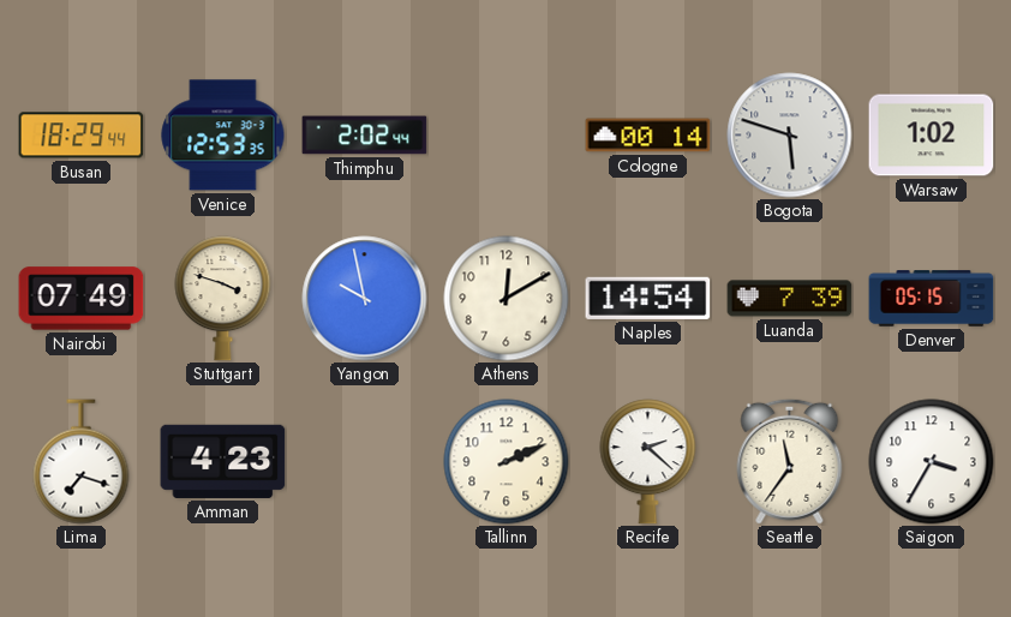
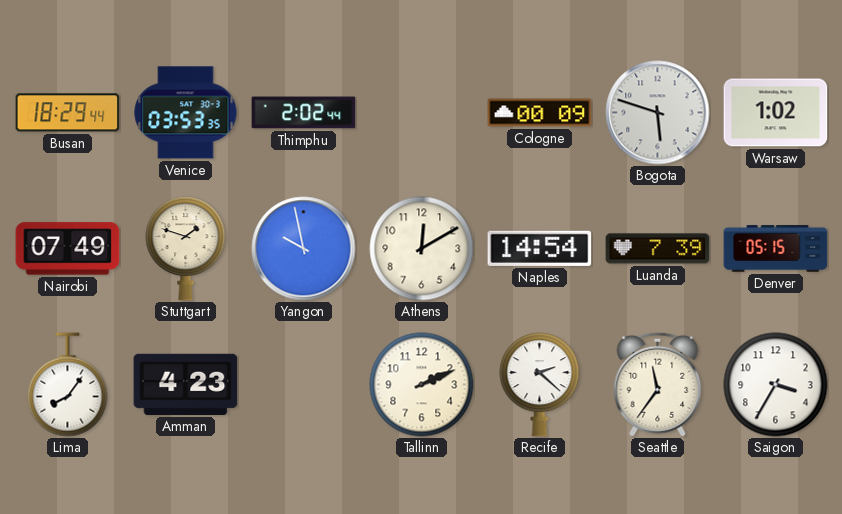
Venice: 12:53 -> 03:53
Cologne: 00:14 -> 00:09
Stuttgart: 3:48 -> 1:48
Lima: 7:18 -> 8:06
